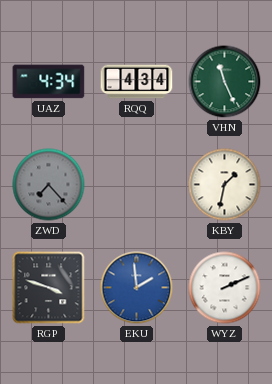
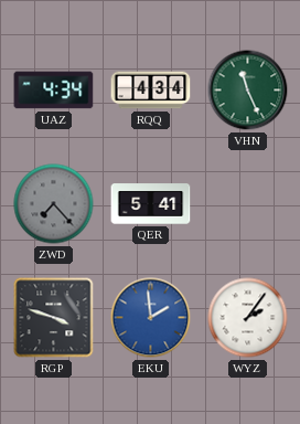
QER: none -> 5:41
KBY: 1:32 -> none
WYZ: 2:11 -> 2:06
